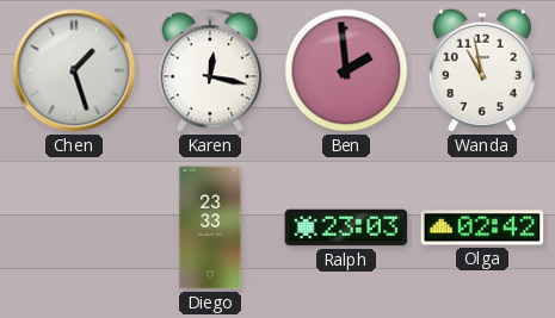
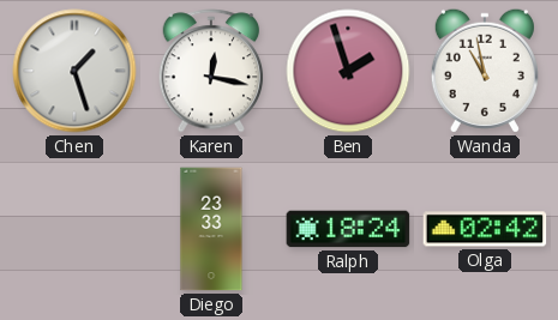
Ben: 1:59 -> 1:57
Ralph: 23:03 -> 18:24
